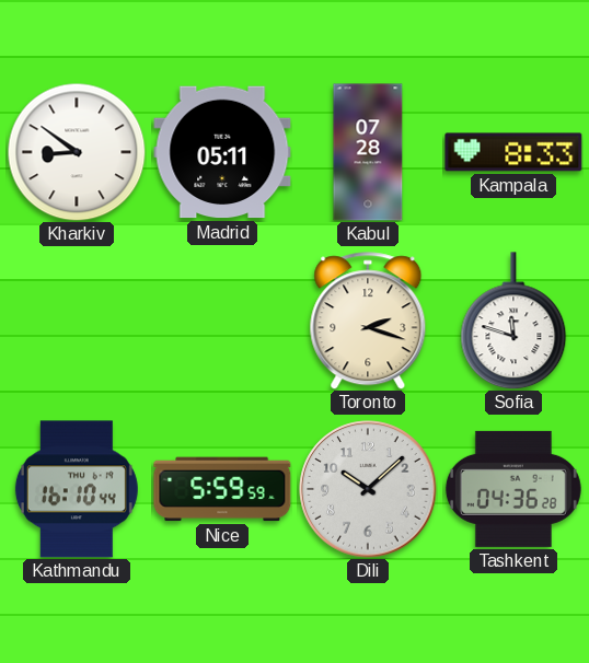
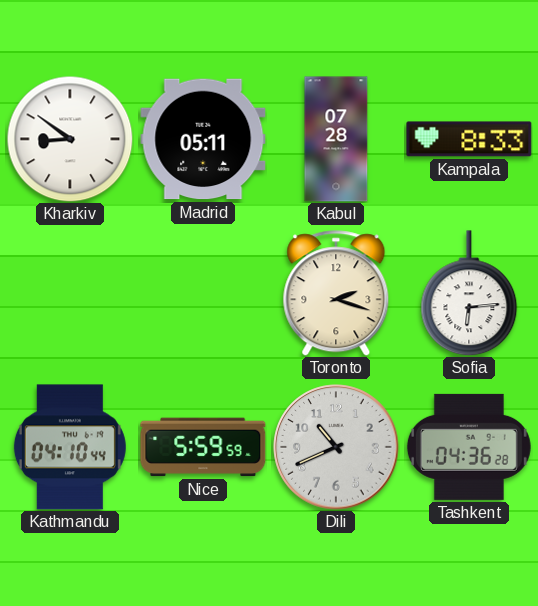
Sofia: 11:48 -> 6:14
Kathmandu: 16:10 -> 04:10
Dili: 10:08 -> 10:41
